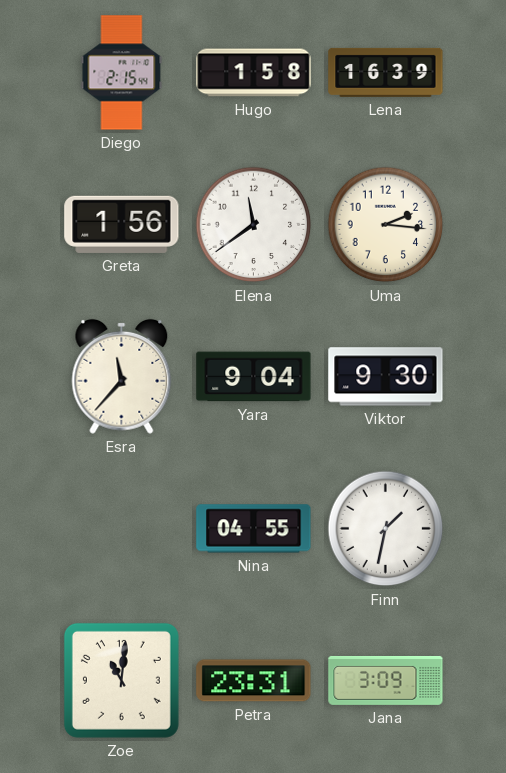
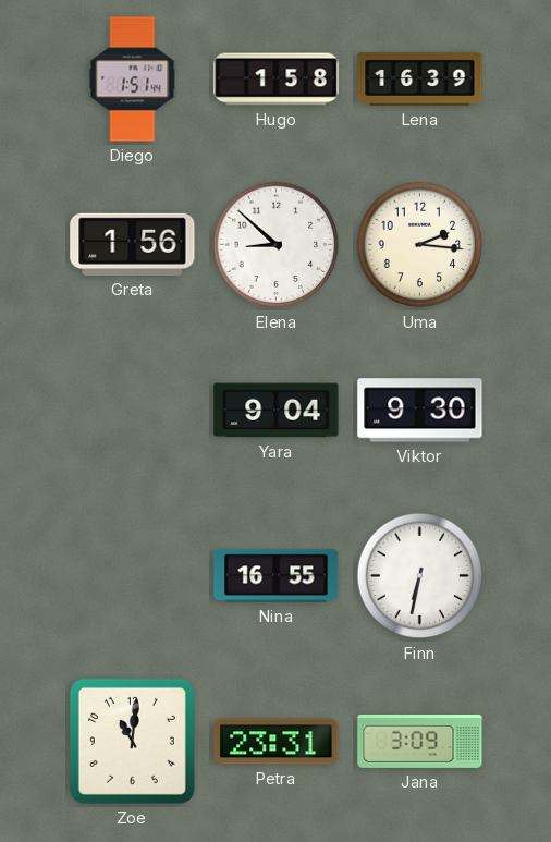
Diego: 2:15 -> 1:51
Elena: 11:39 -> 8:52
Esra: 11:37 -> none
Nina: 04:55 -> 16:55
Finn: 1:32 -> 6:32
